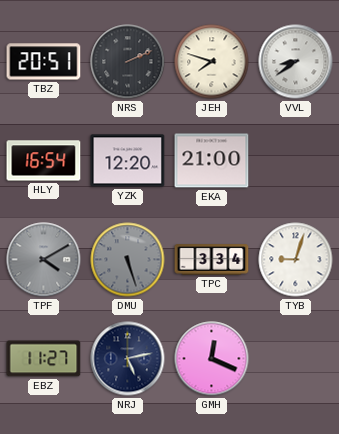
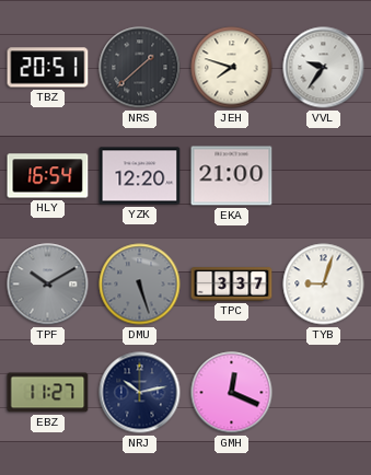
NRS: 2:11 -> 1:38
VVL: 8:39 -> 9:36
TPF: 4:10 -> 10:10
TPC: 3:34 -> 3:37
NRJ: 5:13 -> 10:13
